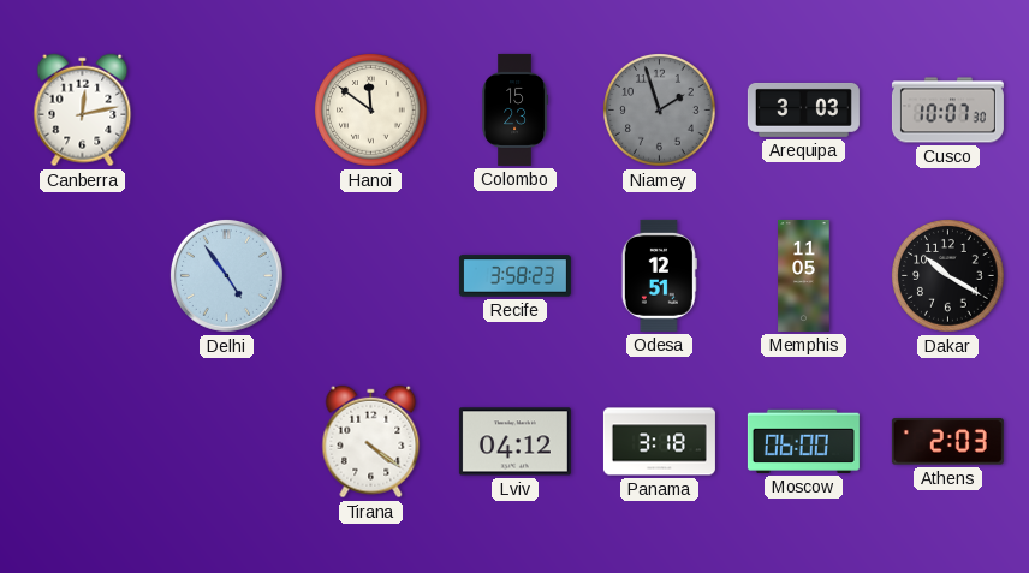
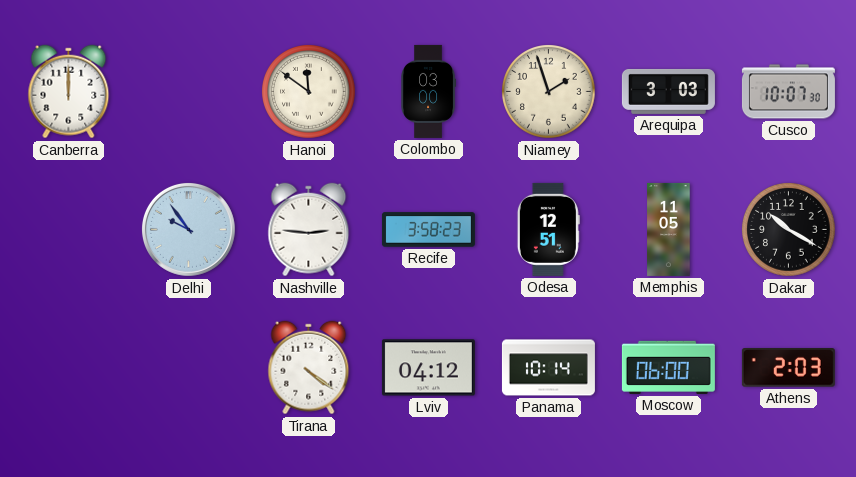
Canberra: 12:13 -> 12:00
Colombo: 15:23 -> 03:00
Niamey dial: grey -> cream
Delhi: 4:54 -> 9:54
Nashville: none -> 2:46
Panama: 3:18 -> 10:14
